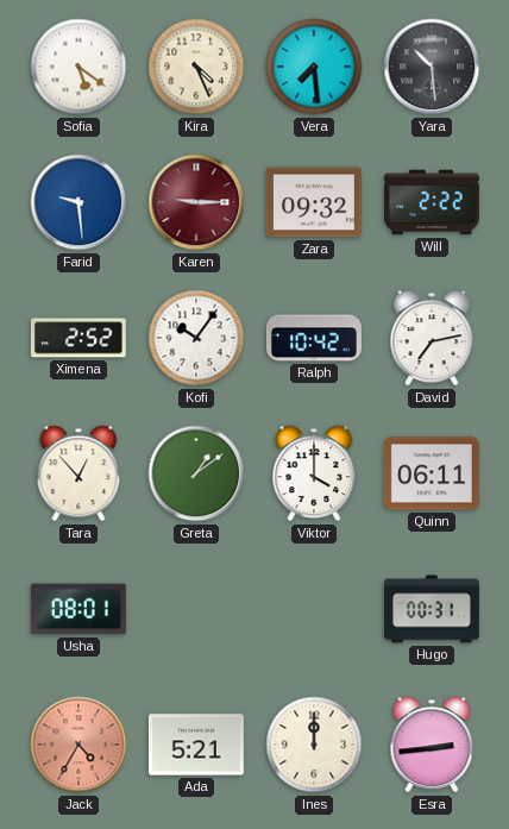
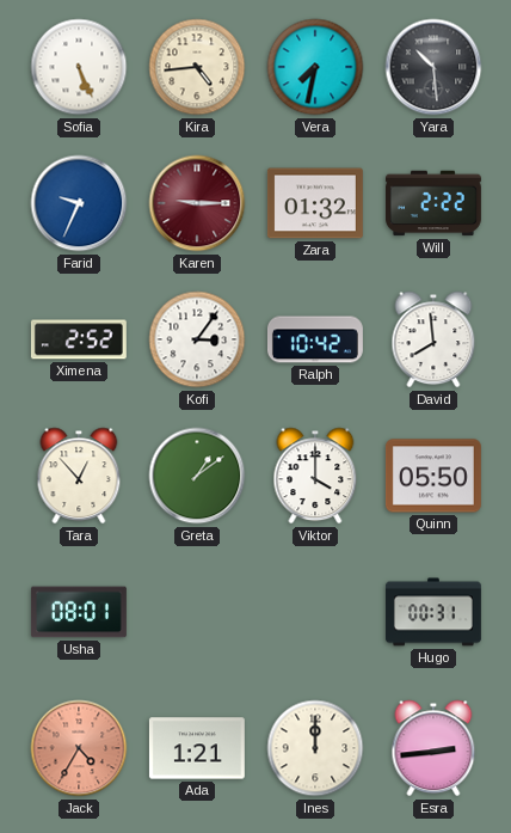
Sofia: 5:21 -> 5:26
Kira: 4:26 -> 4:44
Vera: 7:29 -> 7:32
Farid: 9:29 -> 9:34
Zara: 09:32 -> 01:32
Kofi: 10:06 -> 3:06
David: 7:13 -> 7:59
Quinn: 06:11 -> 05:50
Ada: 5:21 -> 1:21
